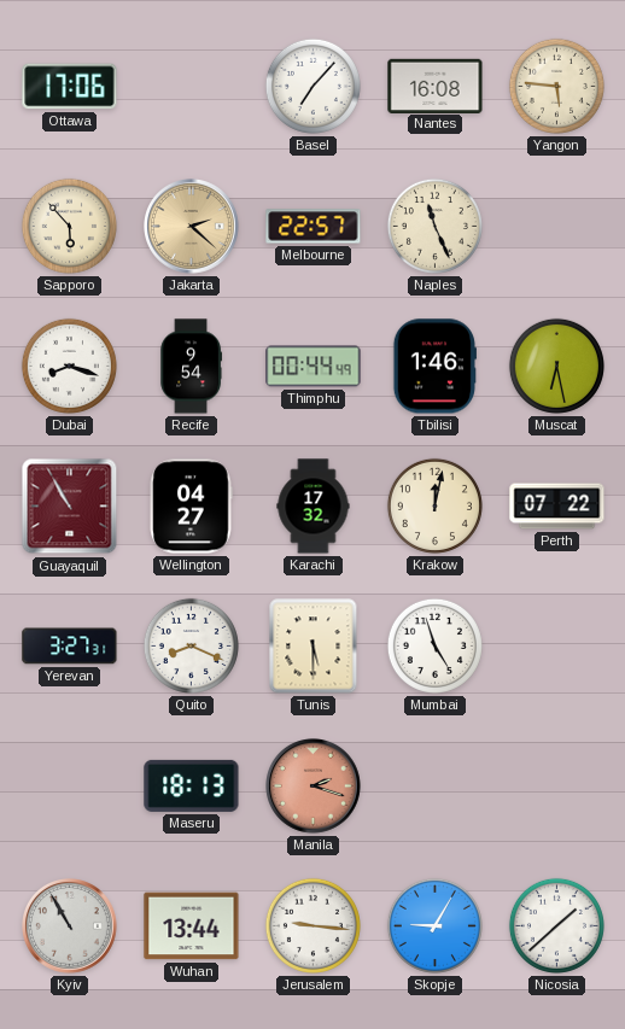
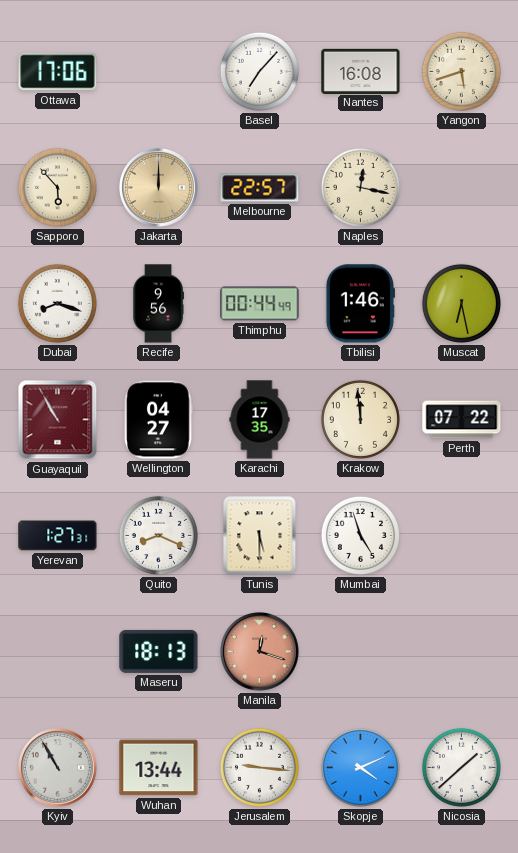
Yangon: 5:46 -> 5:42
Jakarta: 2:22 -> 12:00
Naples: 11:26 -> 12:17
Recife: 9:54 -> 9:56
Karachi: 17:32 -> 17:35
Krakow: 12:02 -> 11:59
Yerevan: 3:27 -> 1:27
Manila: 2:18 -> 12:18
Skopje: 9:05 -> 4:11
